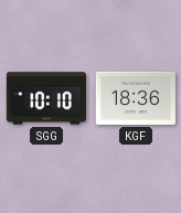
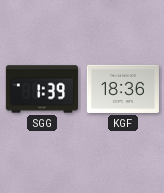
SGG: 10:10 -> 1:39
